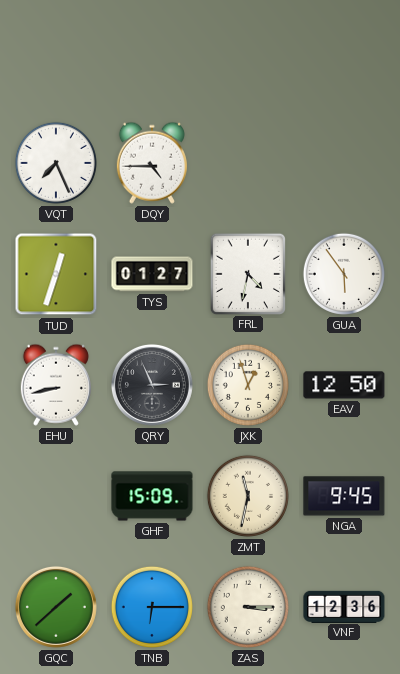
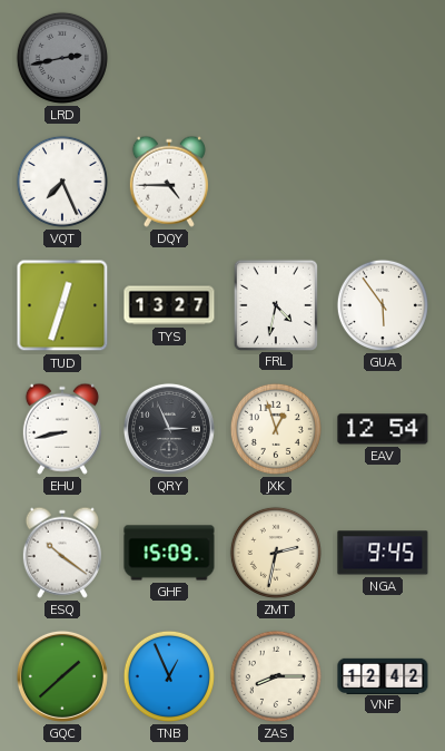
LRD: none -> 2:43
TYS: 01:27 -> 13:27
EAV: 12:50 -> 12:54
ESQ: none -> 10:21
ZMT: 11:32 -> 2:32
TNB: 6:15 -> 12:56
ZAS: 3:15 -> 8:15
VNF: 12:36 -> 12:42
